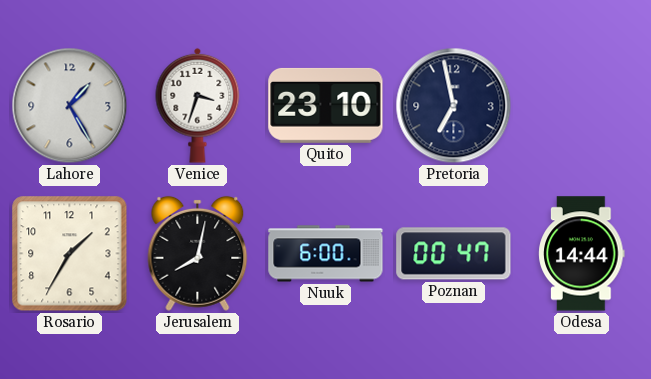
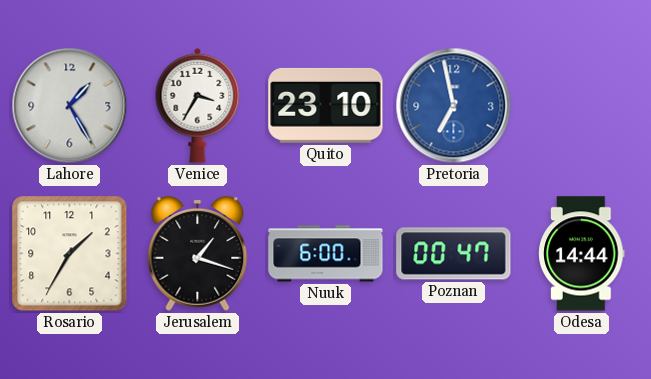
Venice: 3:33 -> 3:35
Pretoria dial: navy -> blue
Jerusalem: 8:02 -> 1:18
